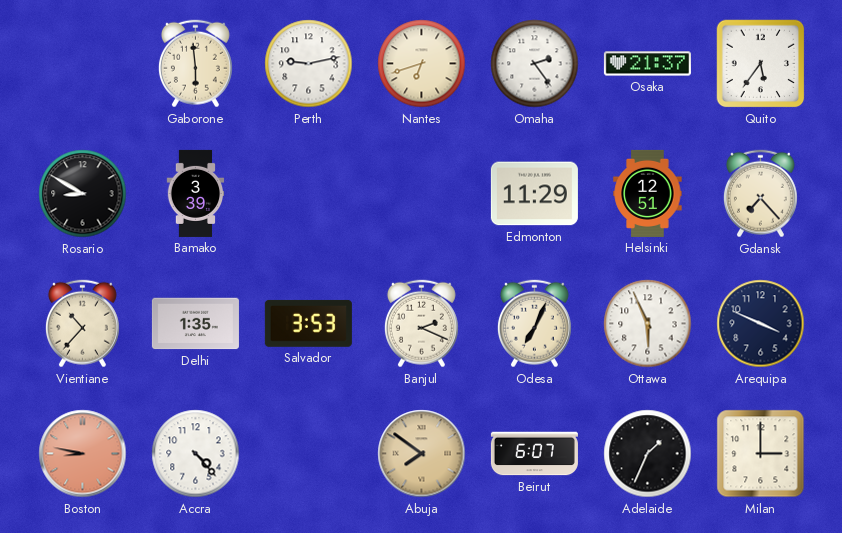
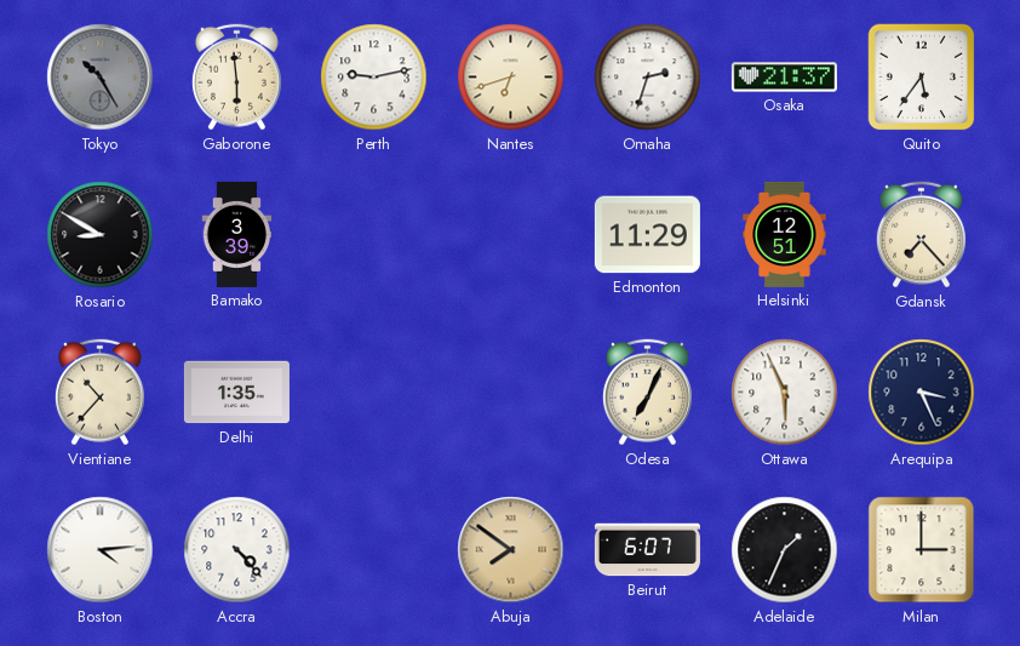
Tokyo: none -> 10:25
Omaha: 2:24 -> 2:33
Salvador: 3:53 -> none
Banjul: 2:19 -> none
Arequipa: 3:49 -> 3:26
Boston: 8:47 -> 4:14
Boston dial: salmon -> white
